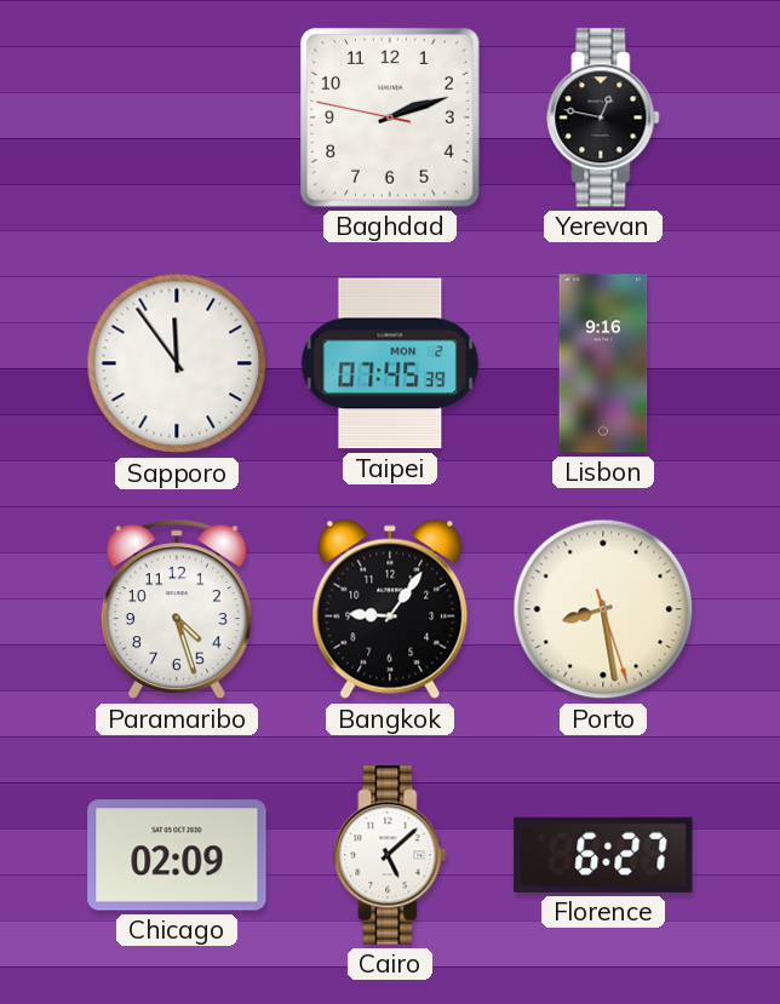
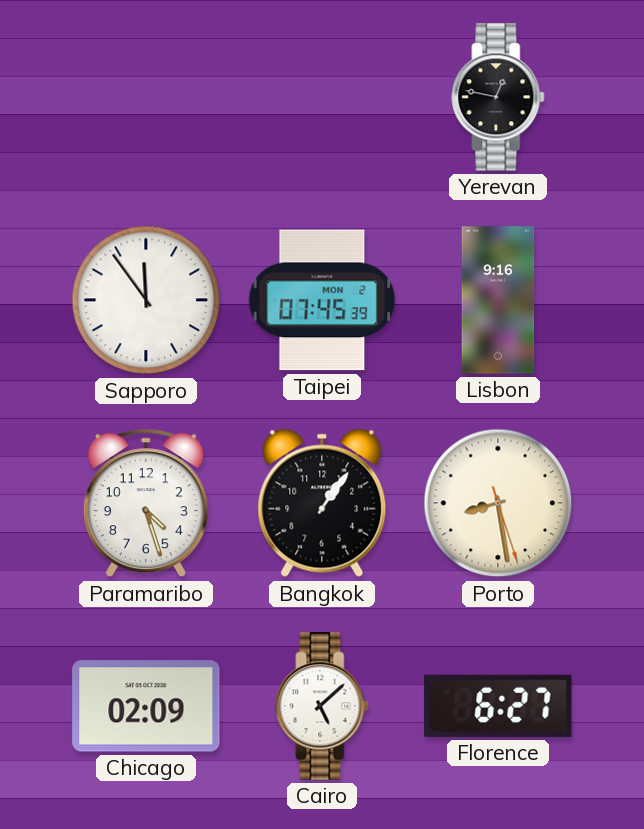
Baghdad: 2:11 -> none
Bangkok: 9:06 -> 1:06
